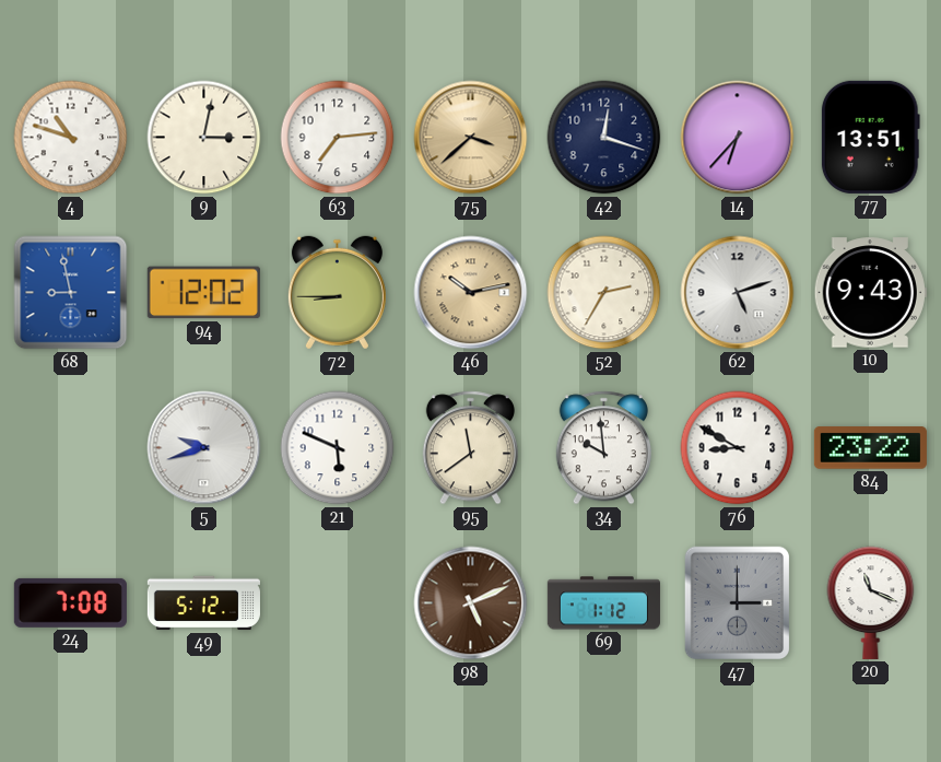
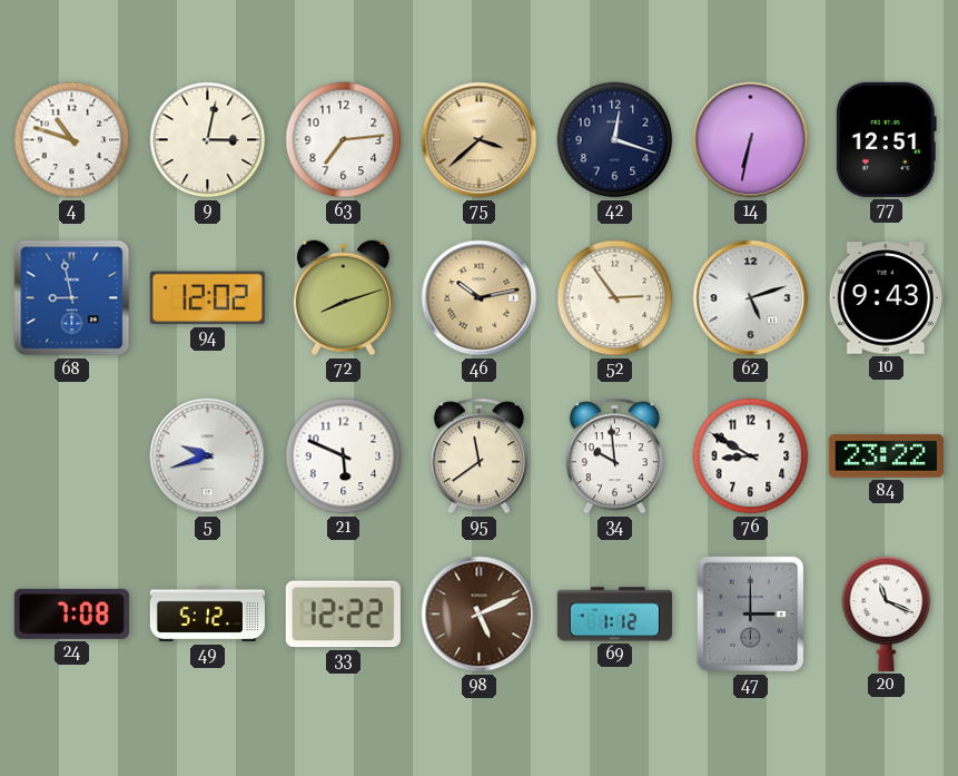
14: 6:37 -> 6:32
77: 13:51 -> 12:51
72: 8:45 -> 8:12
52: 2:35 -> 2:54
33: none -> 12:22
